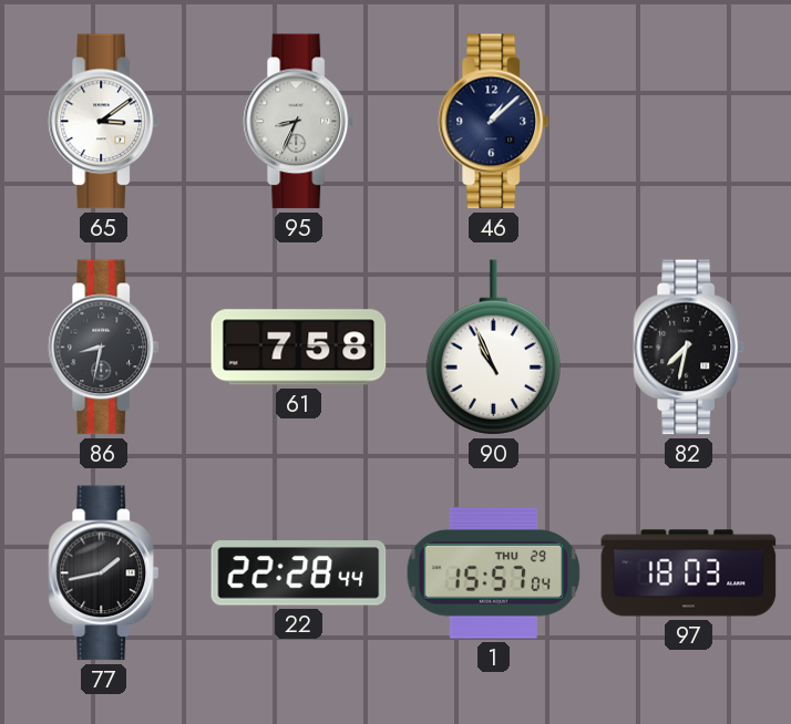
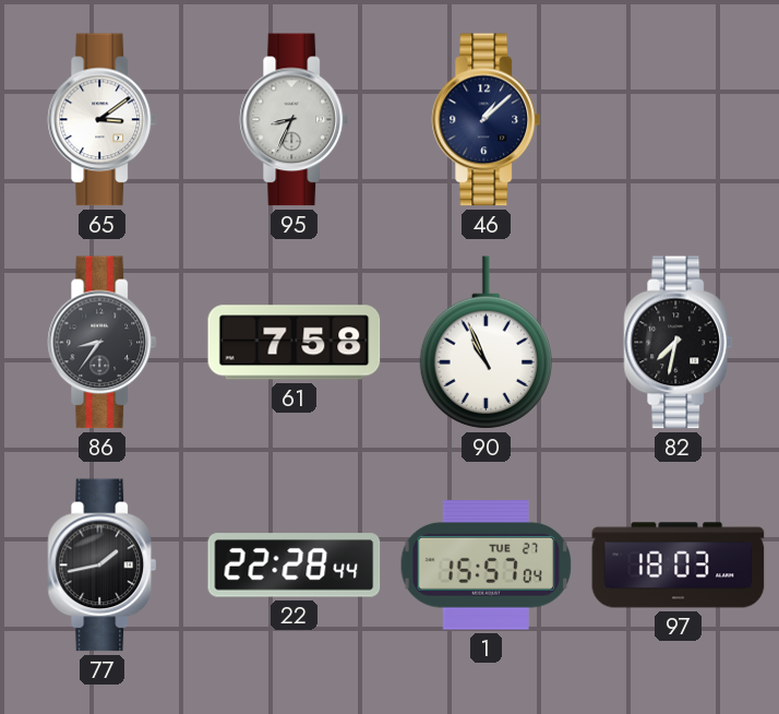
86: 8:32 -> 8:36
1 date: THU 29 -> TUE 27
